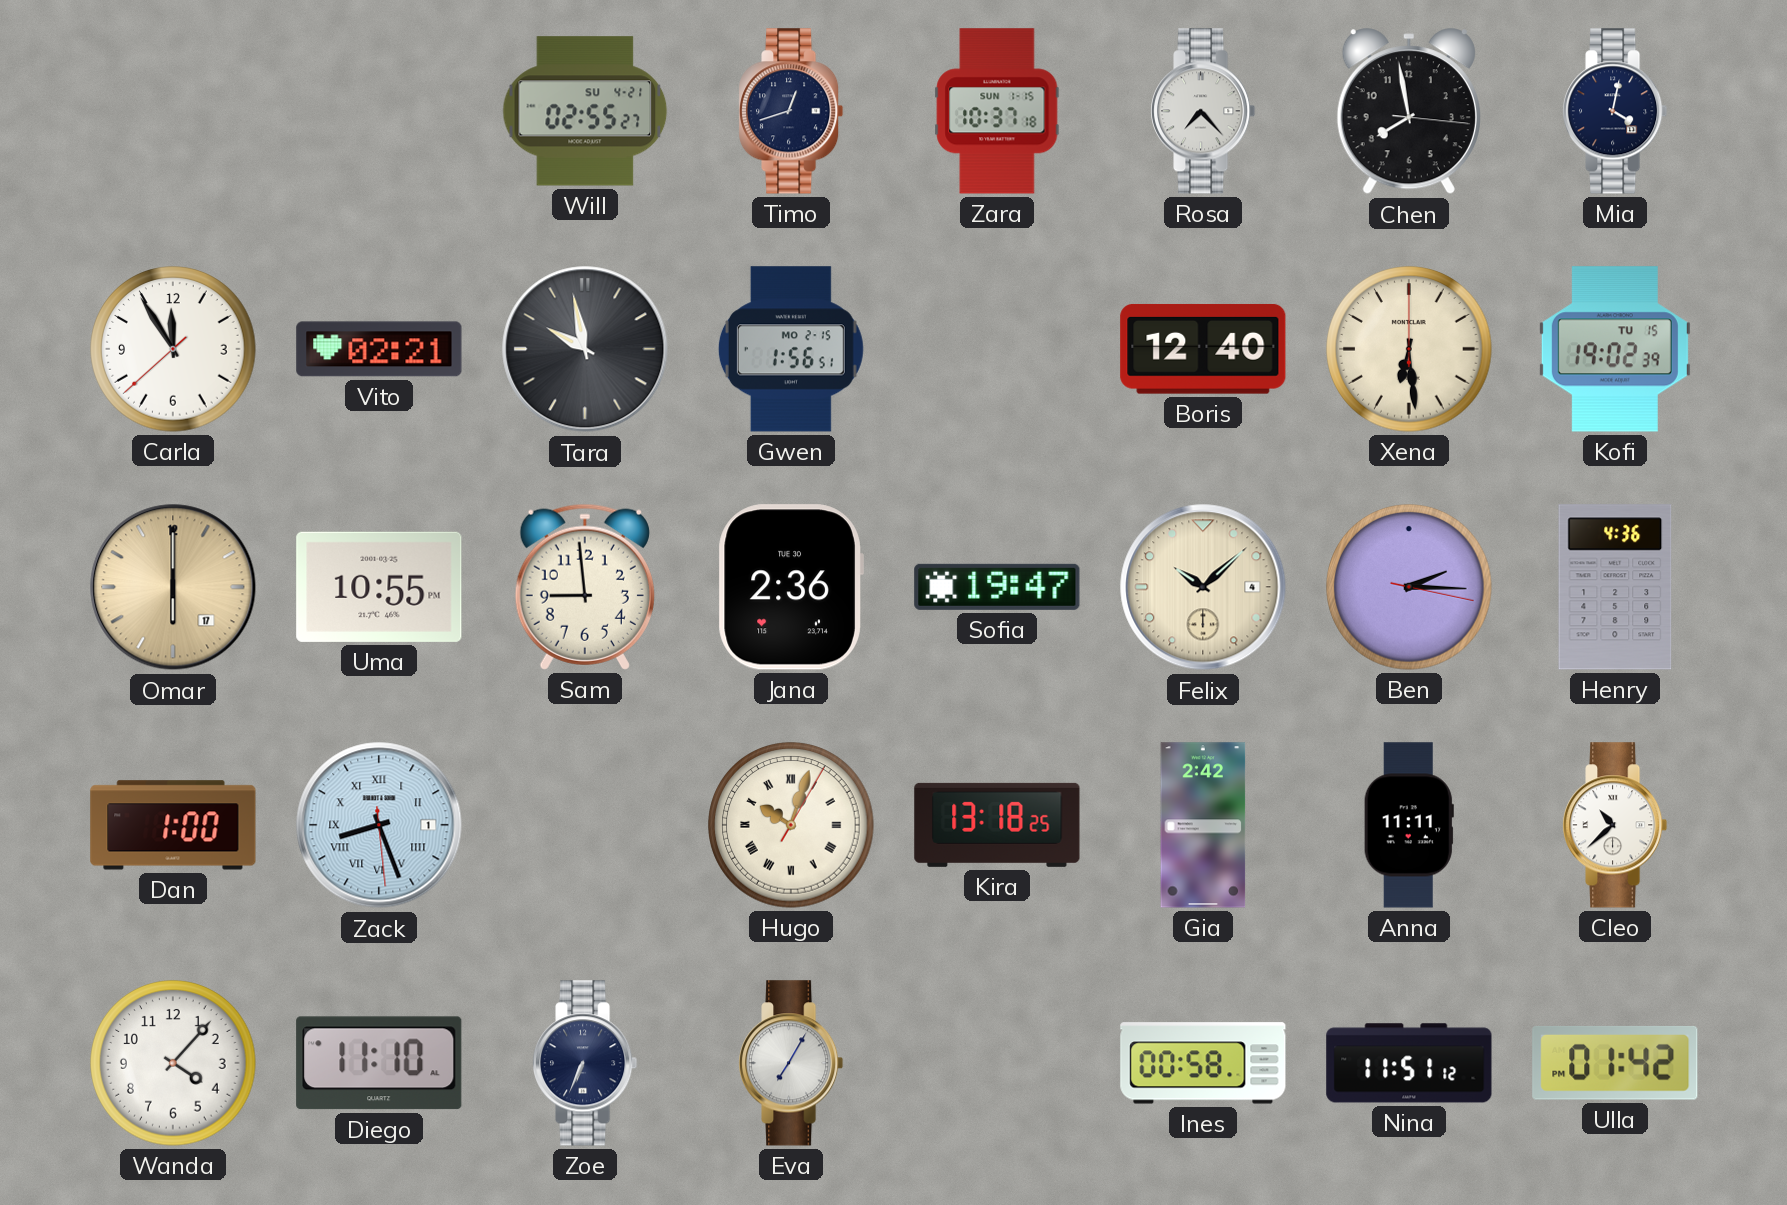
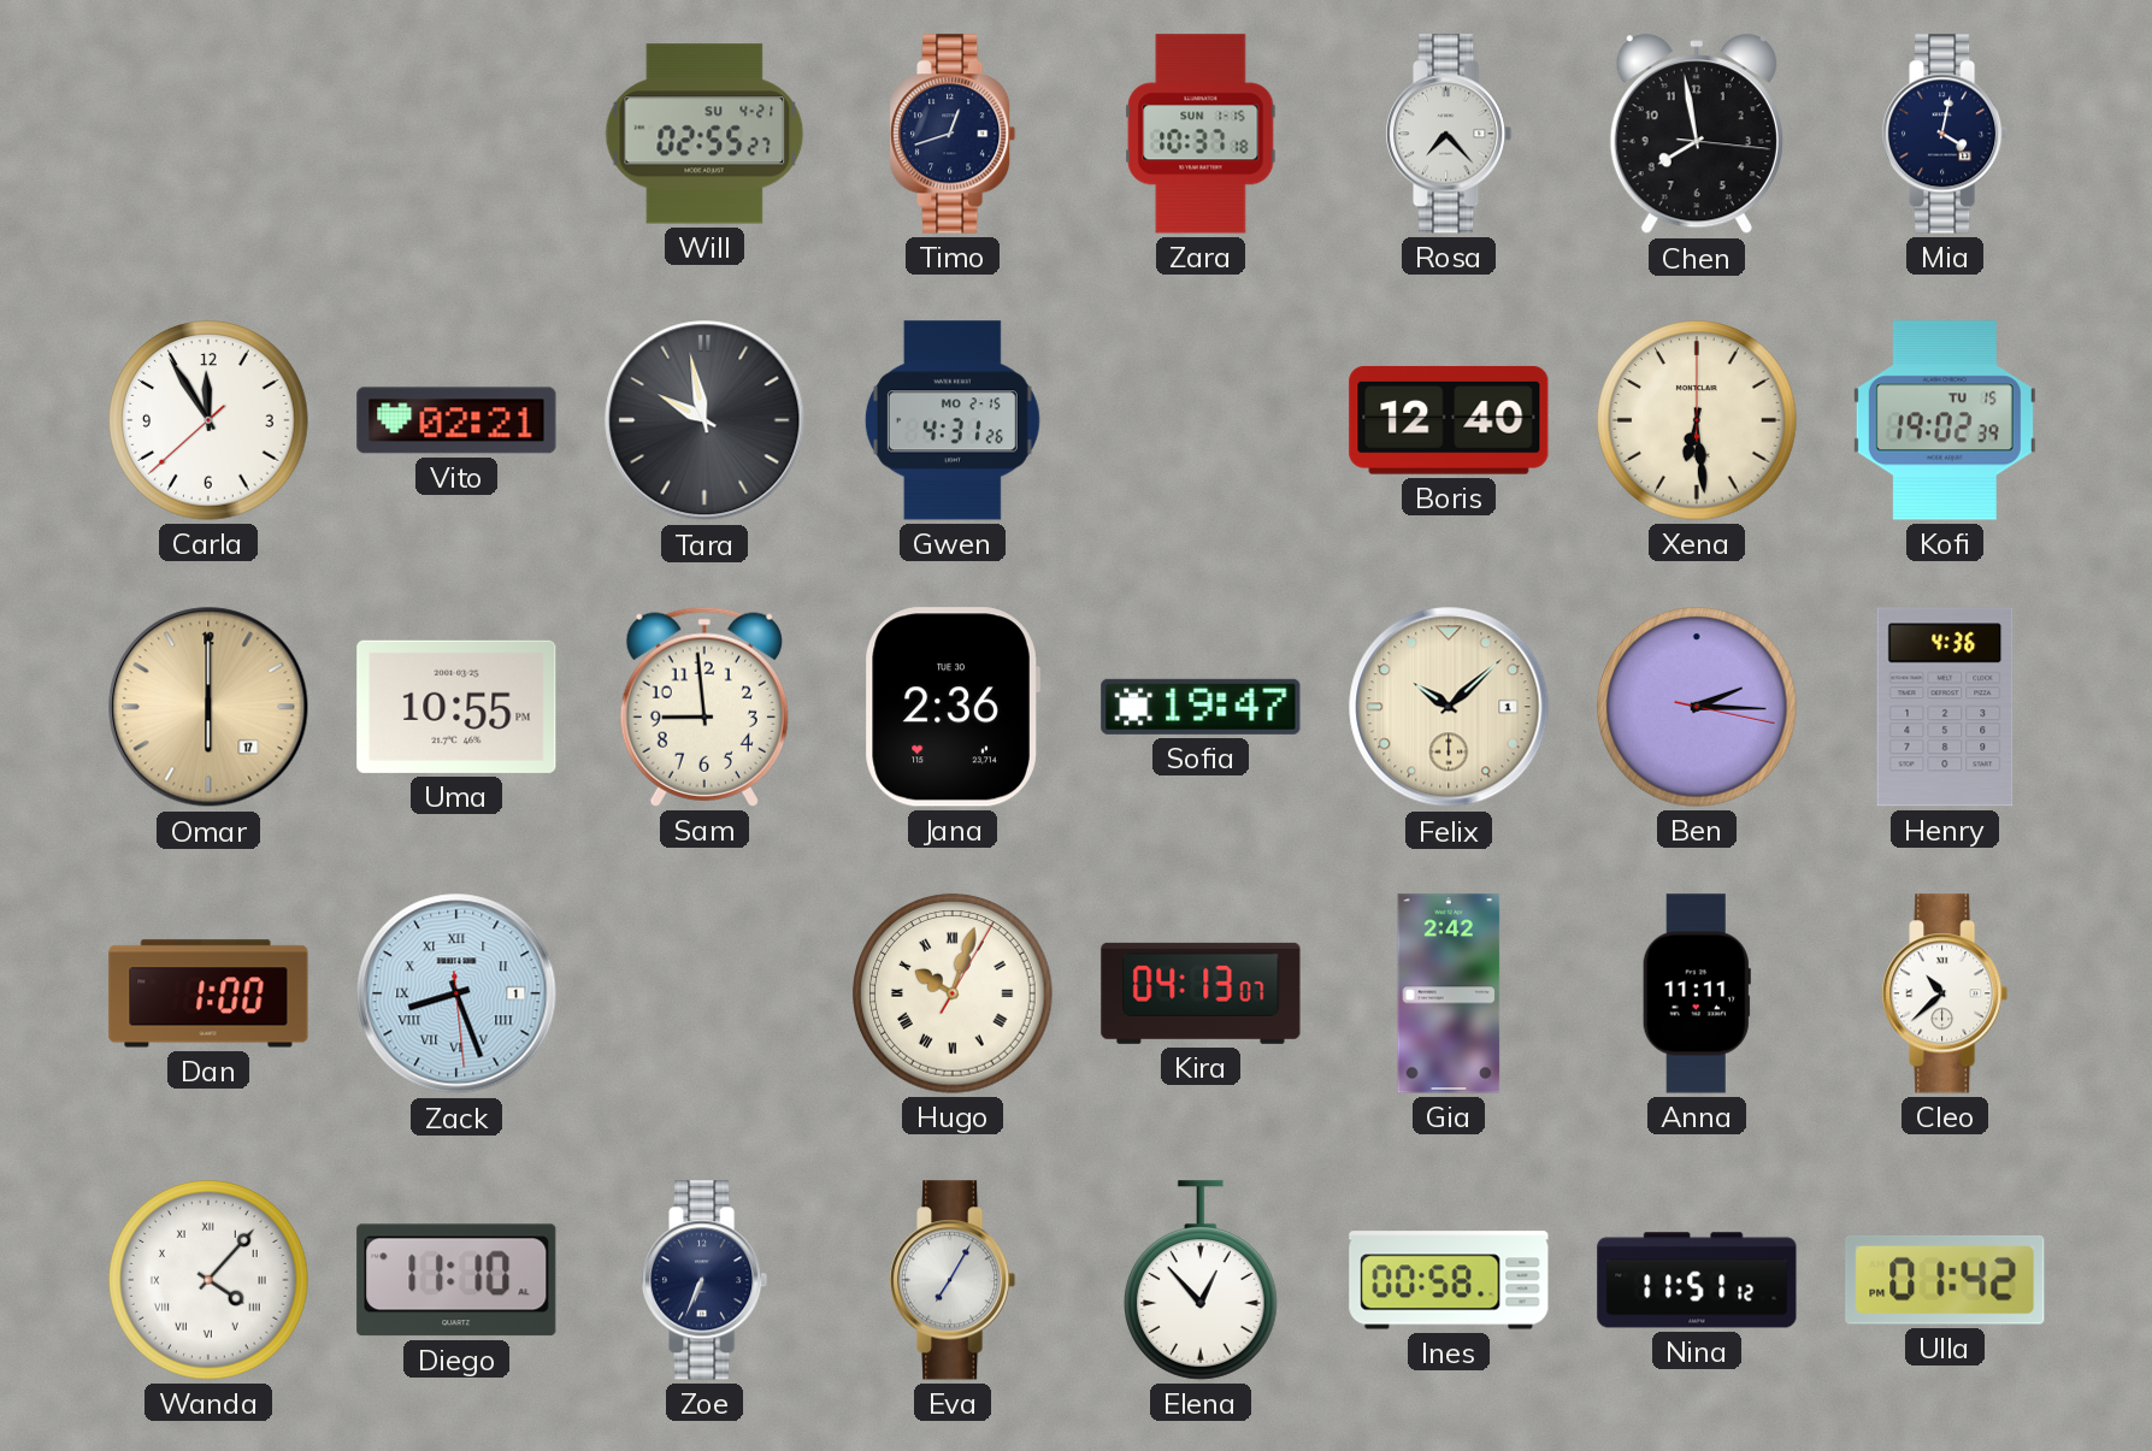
Gwen: 1:56 -> 4:31
Felix date: 4 -> 1
Kira: 13:18 -> 04:13
Wanda numerals: Arabic -> Roman
Elena: none -> 12:53
